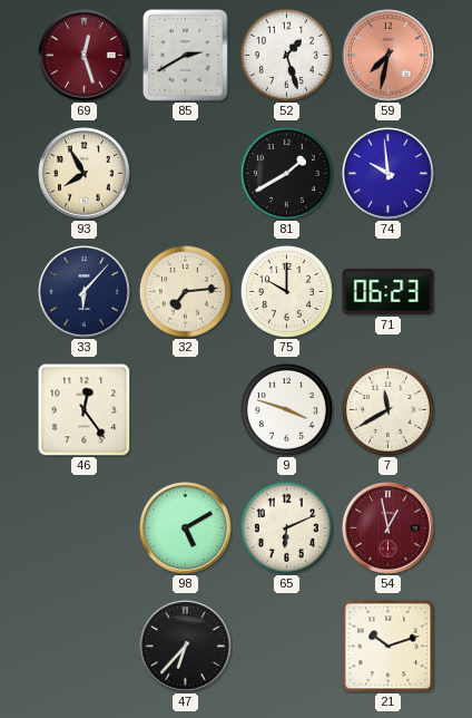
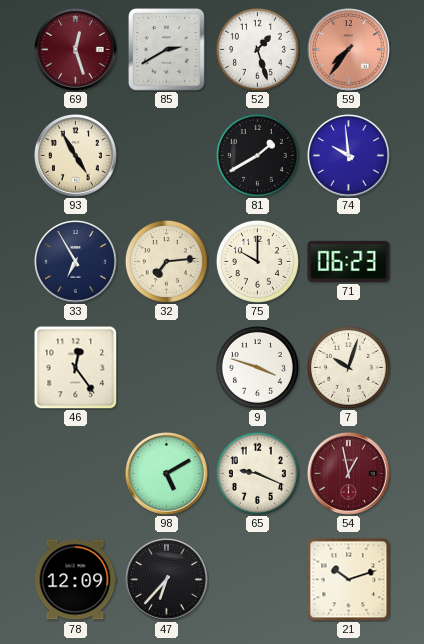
59: 7:32 -> 7:36
93: 7:55 -> 4:55
33: 6:07 -> 6:55
7: 11:40 -> 10:03
65: 6:11 -> 9:19
78: none -> 12:09
